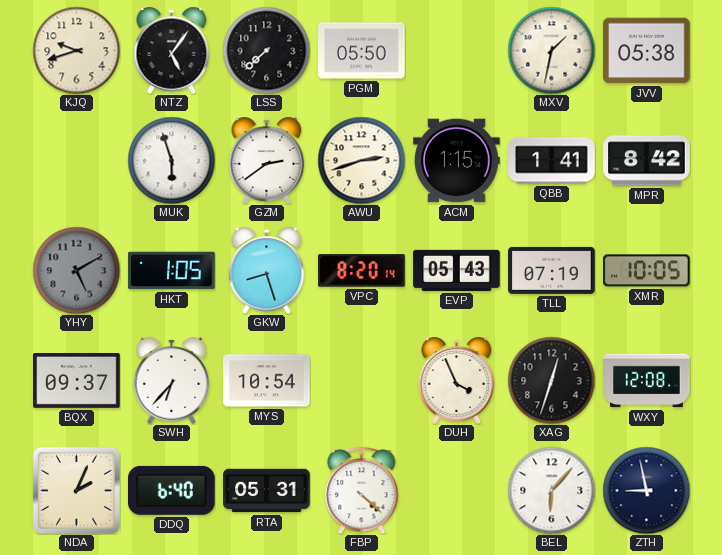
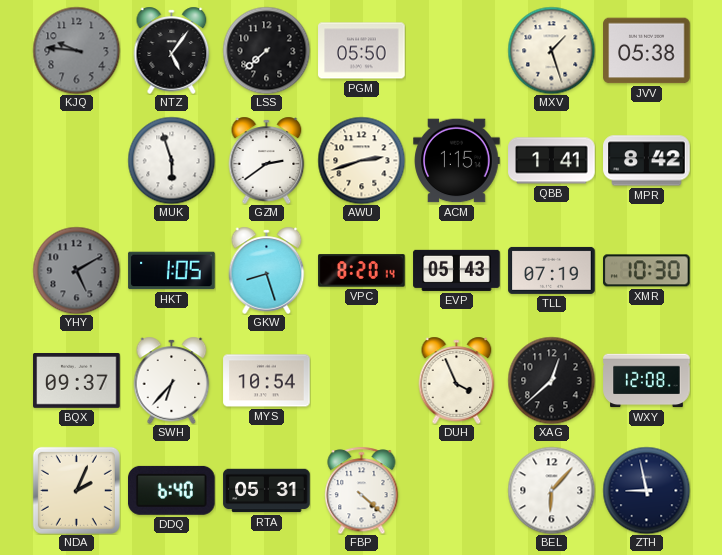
KJQ: 9:42 -> 9:46
KJQ dial: cream -> grey
MXV: 1:32 -> 1:27
XMR: 10:05 -> 10:30
XAG: 12:33 -> 12:38
